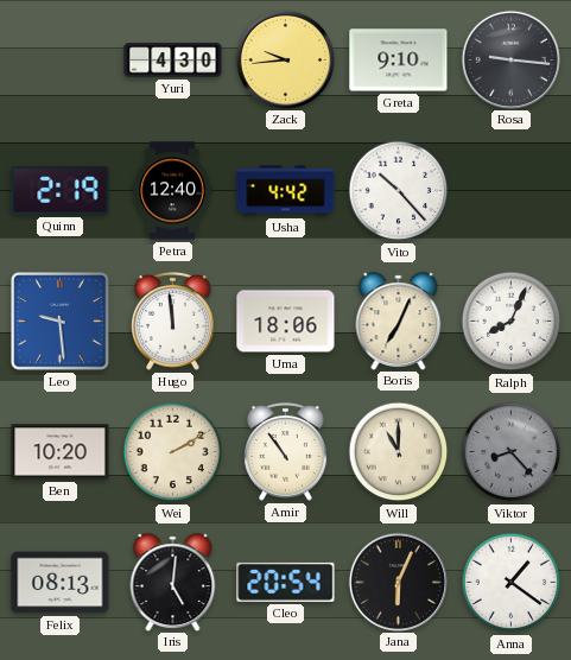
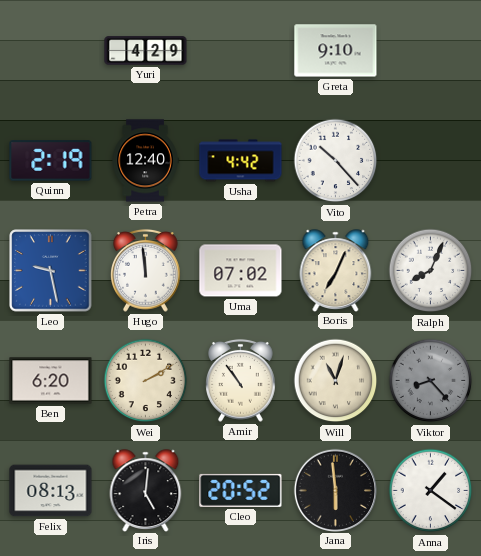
Yuri: 4:30 -> 4:29
Zack: 9:44 -> none
Rosa: 9:16 -> none
Leo: 9:29 -> 9:28
Uma: 18:06 -> 07:02
Ben: 10:20 -> 6:20
Will: 11:00 -> 11:03
Cleo: 20:54 -> 20:52
Jana: 6:04 -> 5:59
